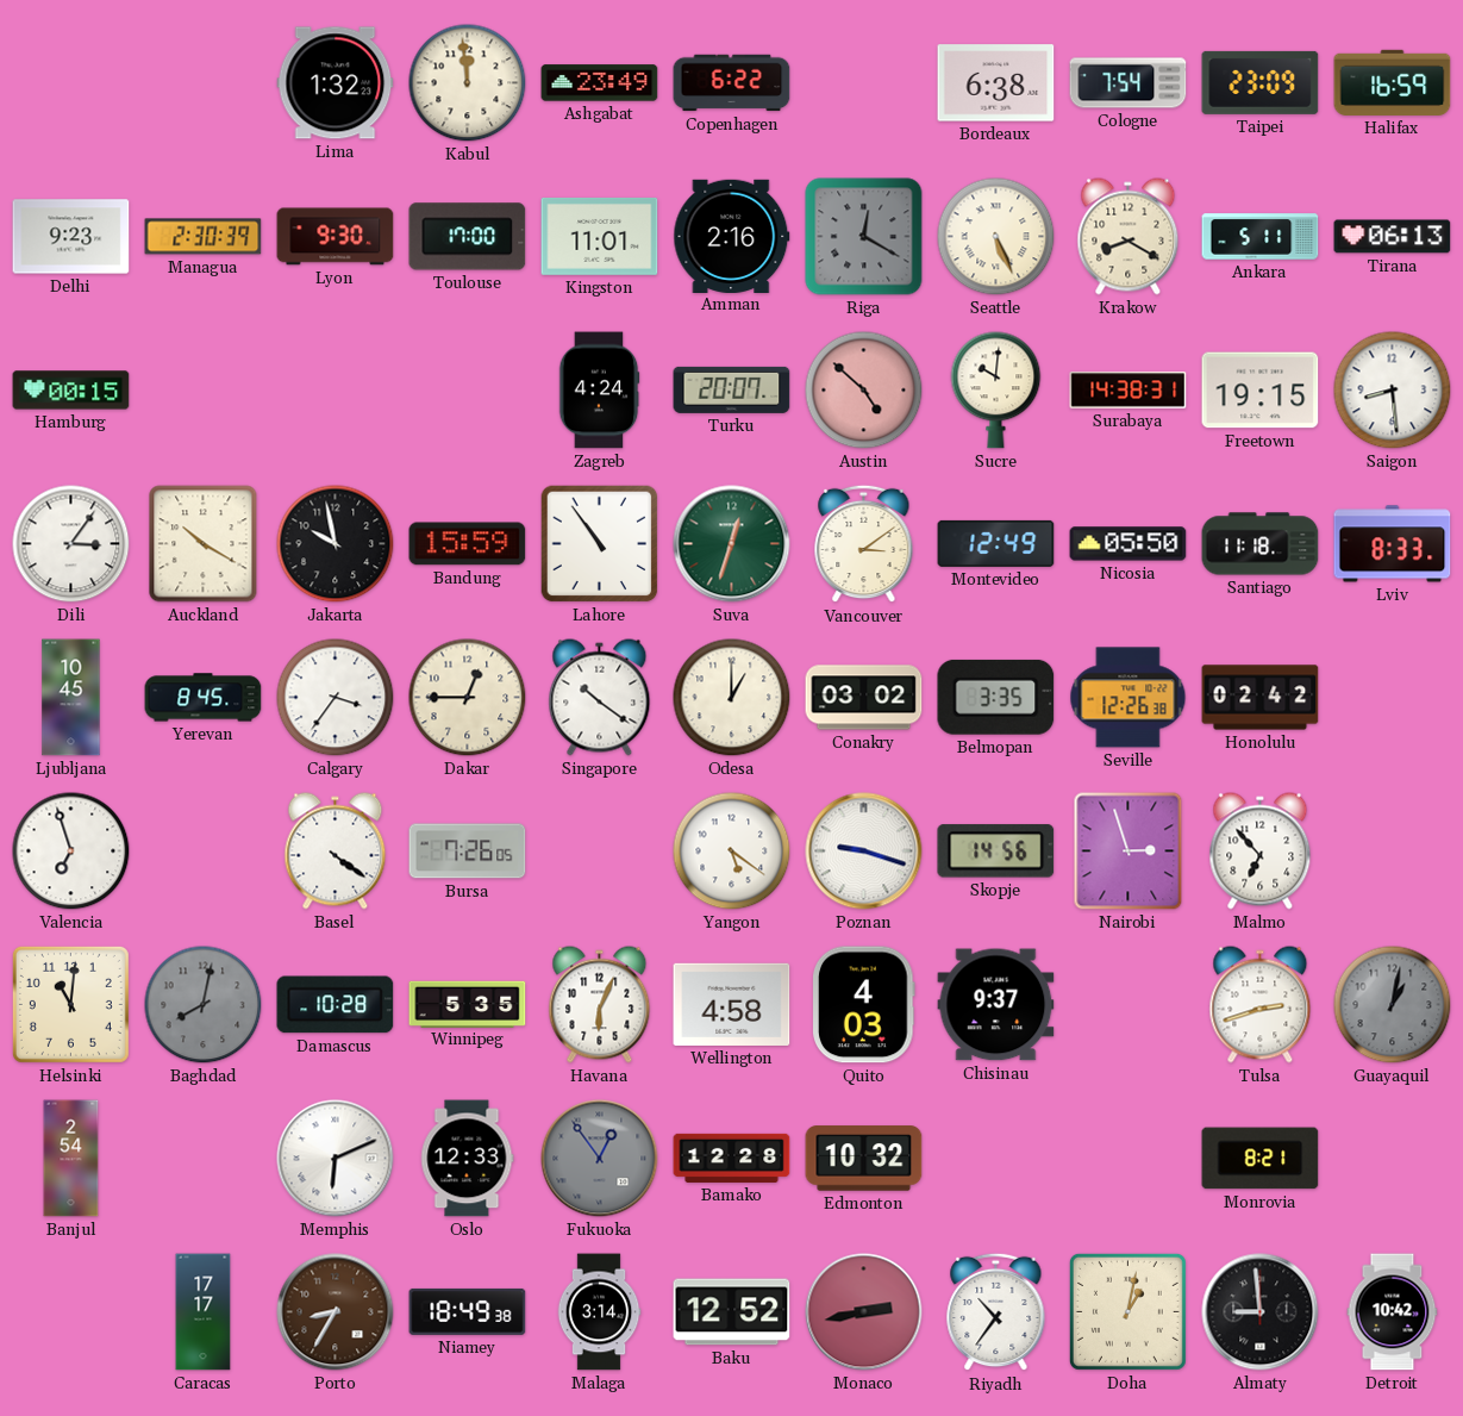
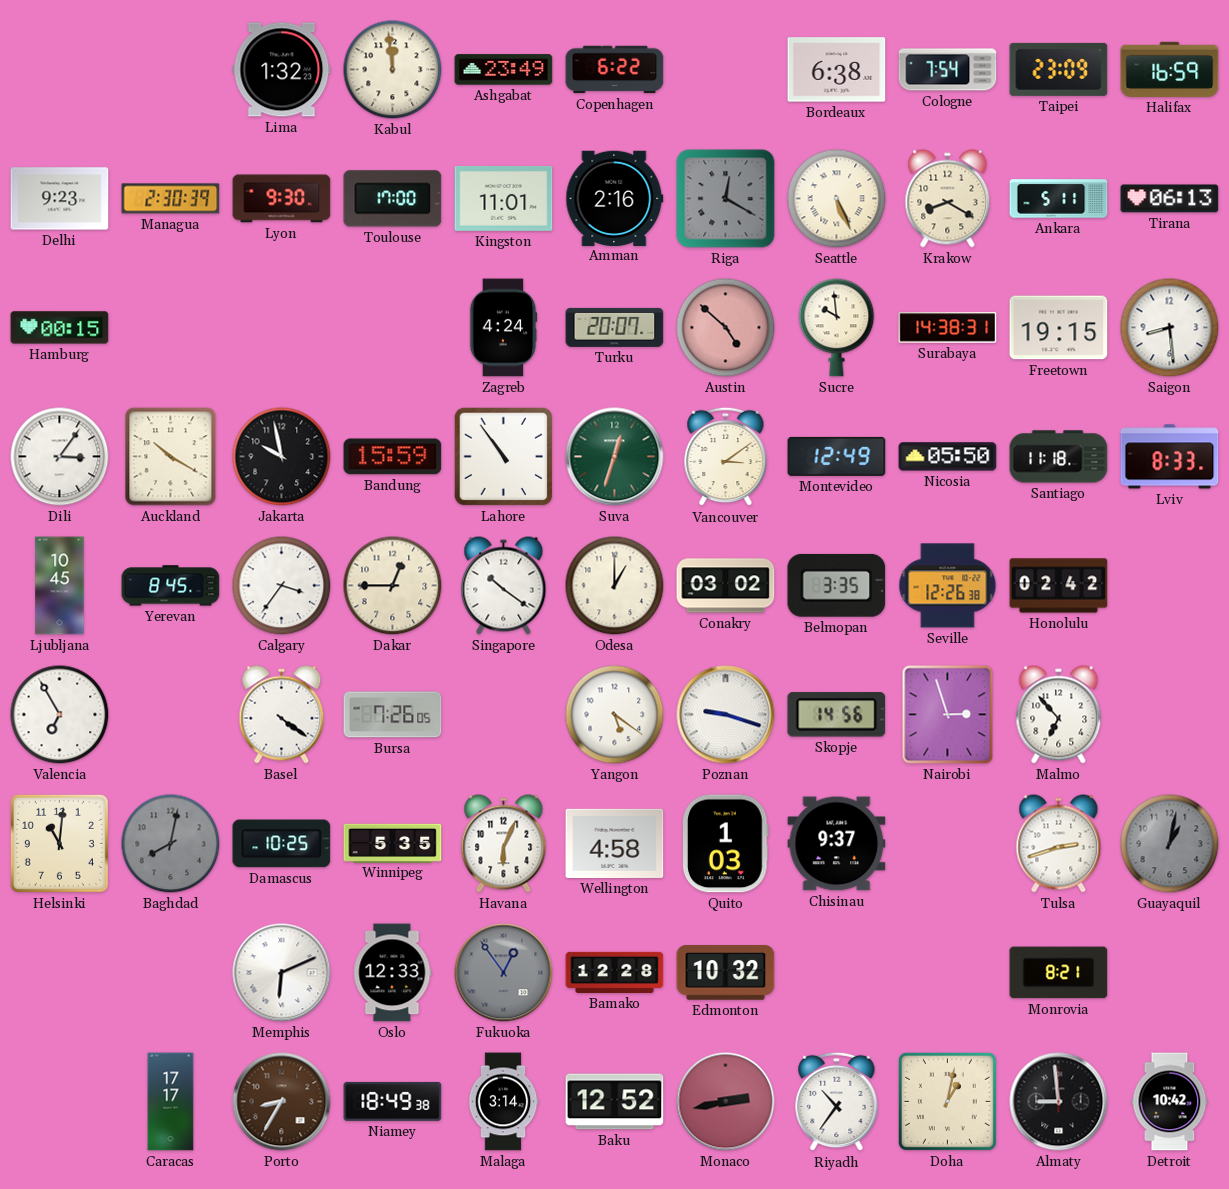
Sucre: 10:01 -> 9:59
Valencia: 6:57 -> 6:55
Damascus: 10:28 -> 10:25
Quito: 4:03 -> 1:03
Banjul: 2:54 -> none
